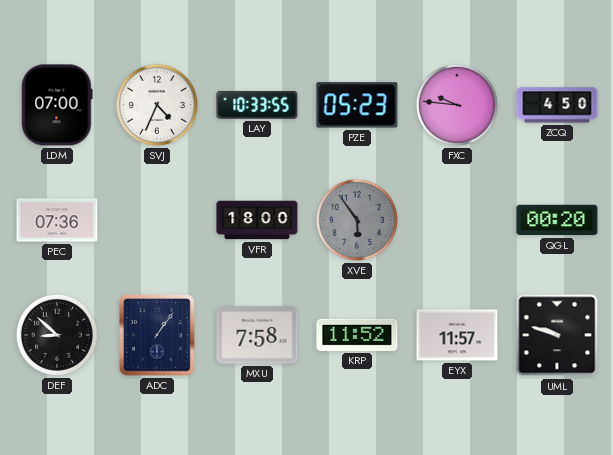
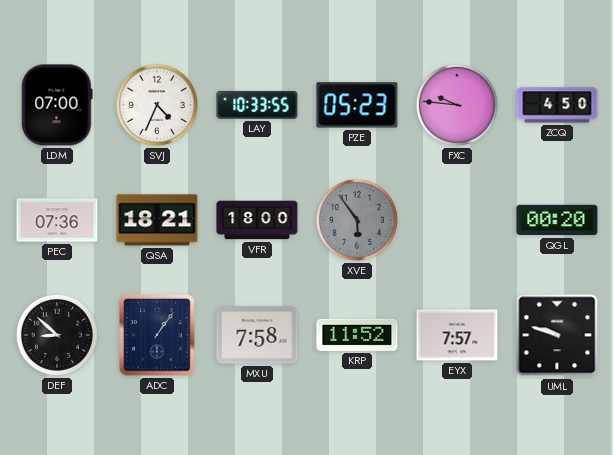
QSA: none -> 18:21
EYX: 11:57 -> 7:57
